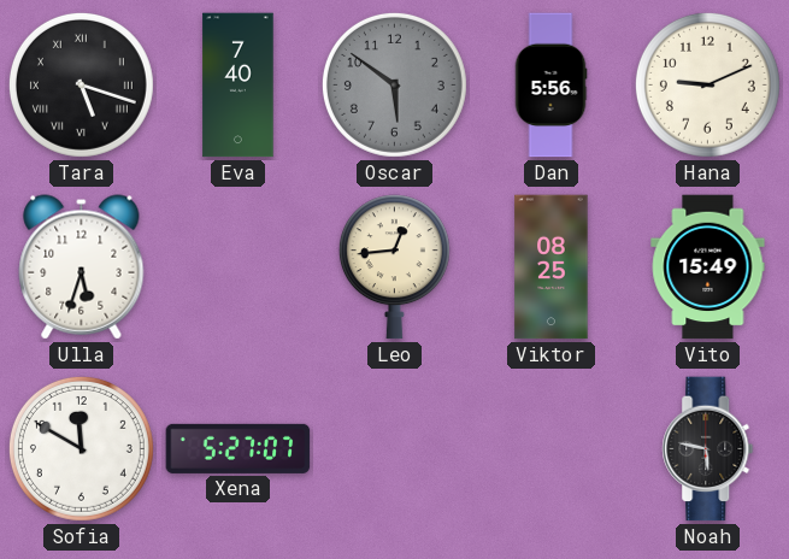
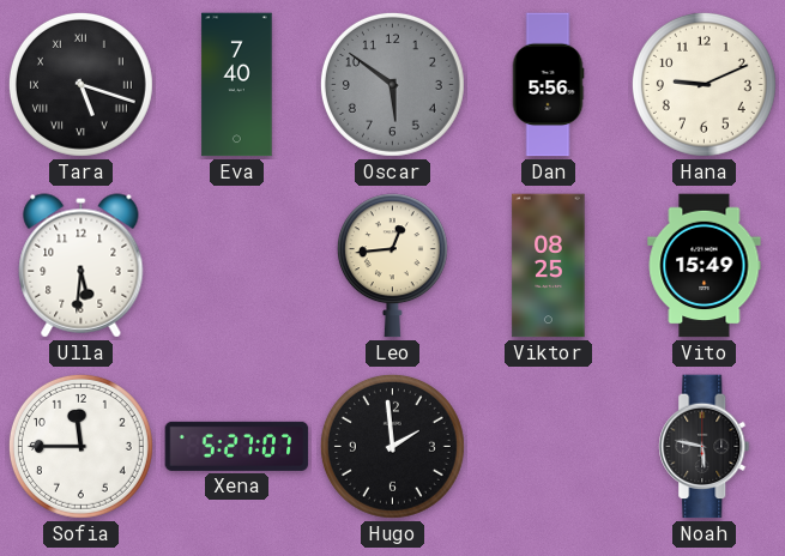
Ulla: 5:33 -> 5:31
Sofia: 11:50 -> 11:45
Hugo: none -> 1:59
